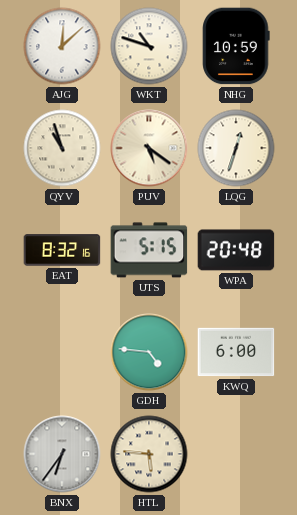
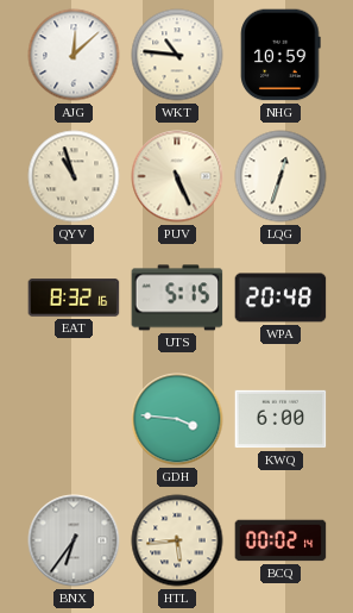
WKT: 10:48 -> 10:46
PUV: 5:21 -> 5:26
GDH: 4:46 -> 3:46
HTL: 5:46 -> 5:44
BCQ: none -> 00:02
